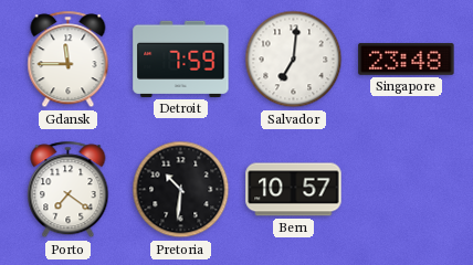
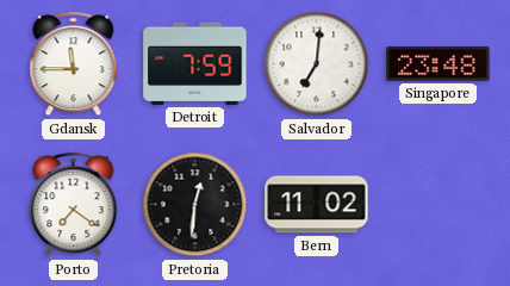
Pretoria: 10:31 -> 12:31
Bern: 10:57 -> 11:02
